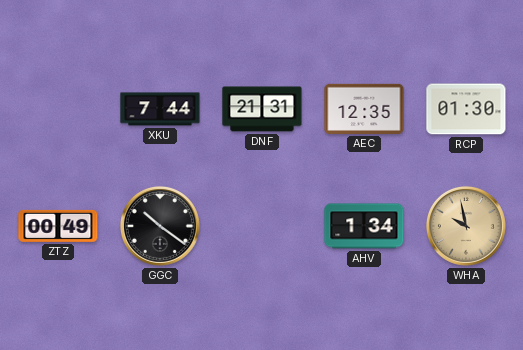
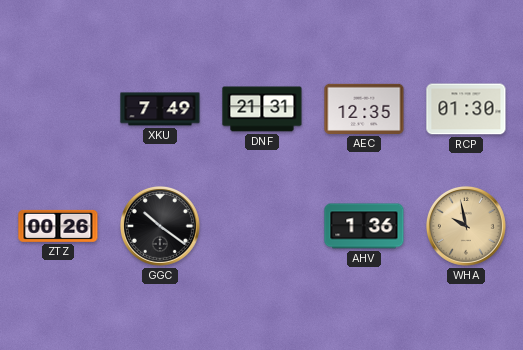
XKU: 7:44 -> 7:49
ZTZ: 00:49 -> 00:26
AHV: 1:34 -> 1:36
